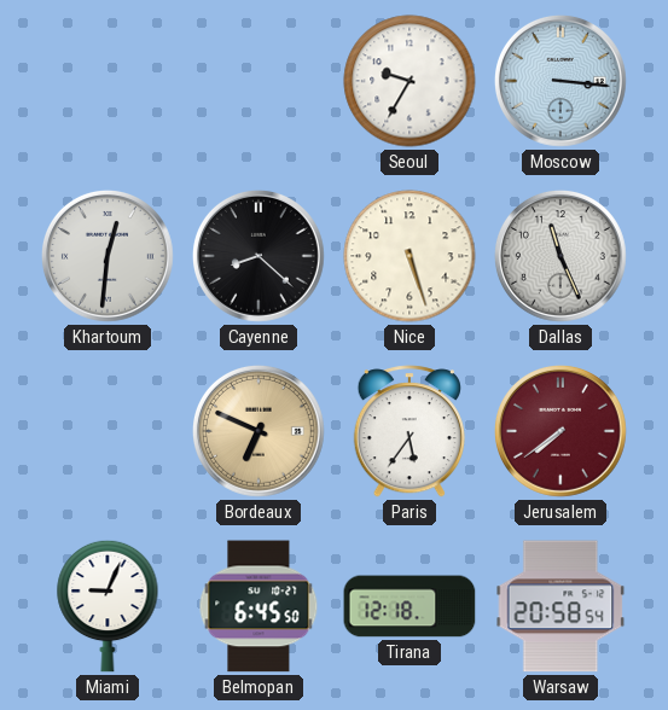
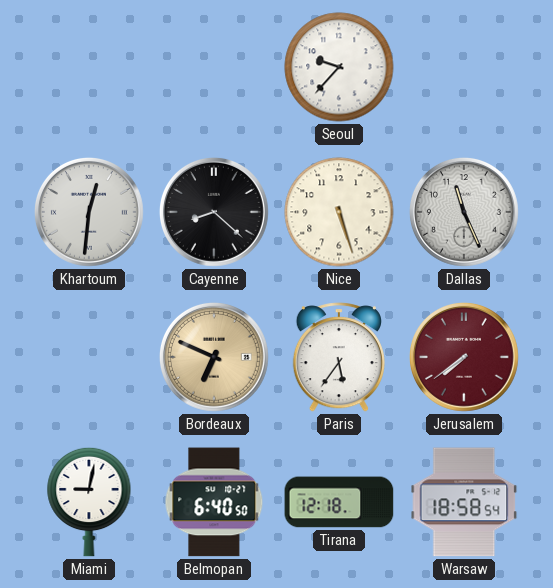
Seoul: 9:35 -> 9:37
Moscow: 3:16 -> none
Miami: 9:04 -> 9:02
Belmopan: 6:45 -> 6:40
Warsaw: 20:58 -> 18:58
